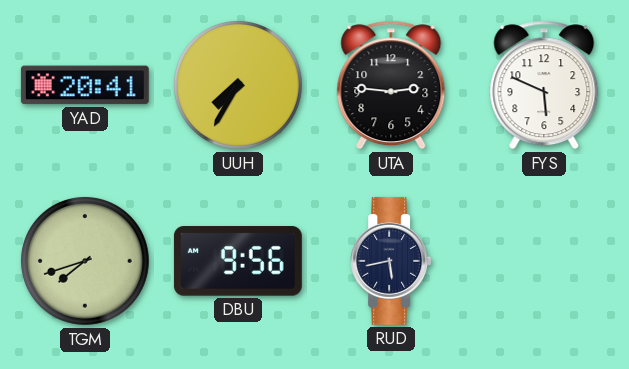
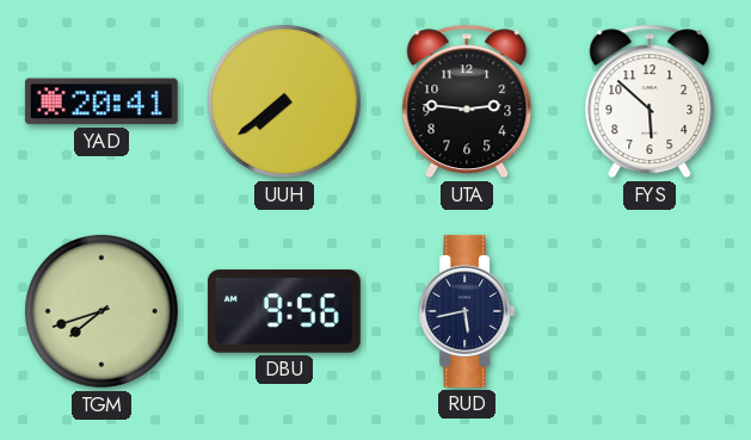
UUH: 7:35 -> 7:39
FYS: 5:49 -> 5:52
